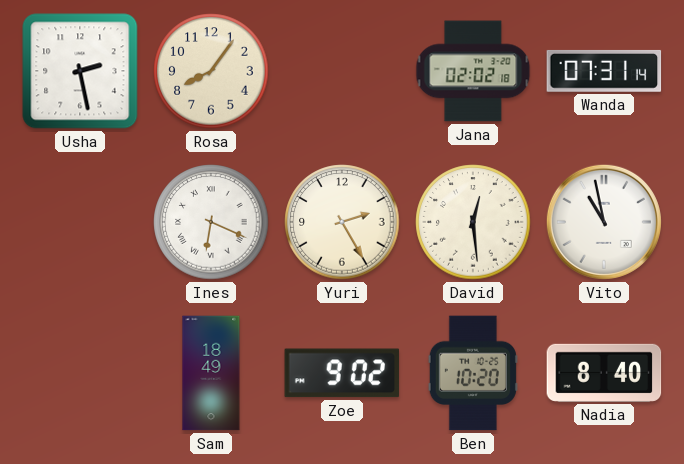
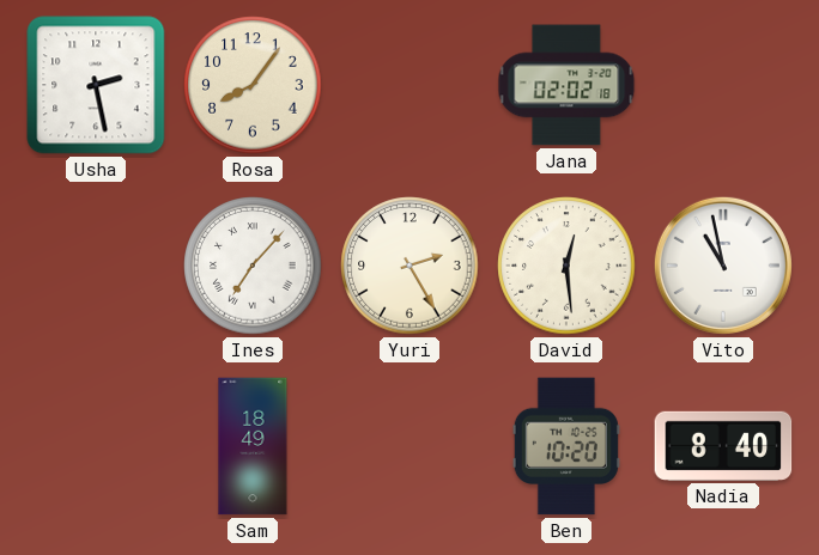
Wanda: 07:31 -> none
Ines: 6:19 -> 7:07
Zoe: 9:02 -> none
